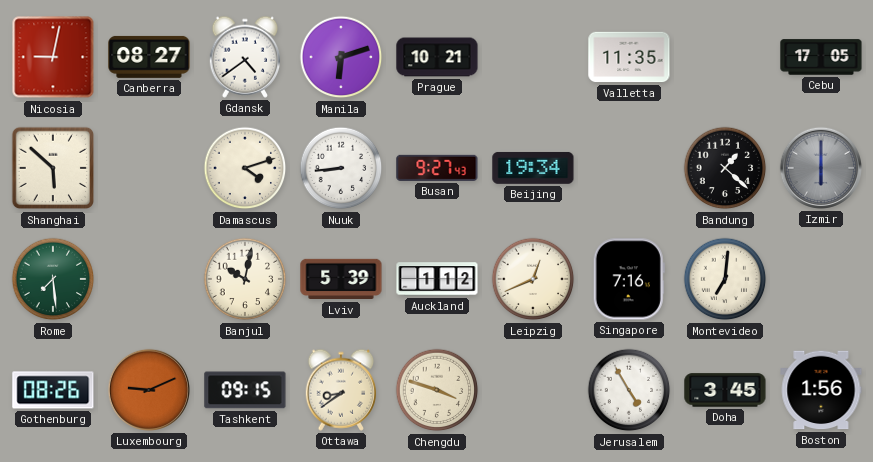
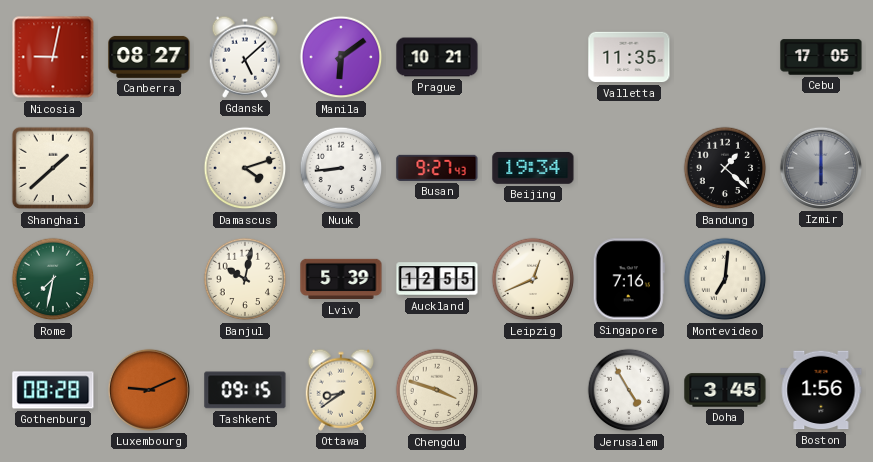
Gdansk: 4:39 -> 5:08
Manila: 6:12 -> 6:09
Shanghai: 5:52 -> 1:38
Rome: 7:29 -> 7:32
Auckland: 1:12 -> 12:55
Gothenburg: 08:26 -> 08:28
